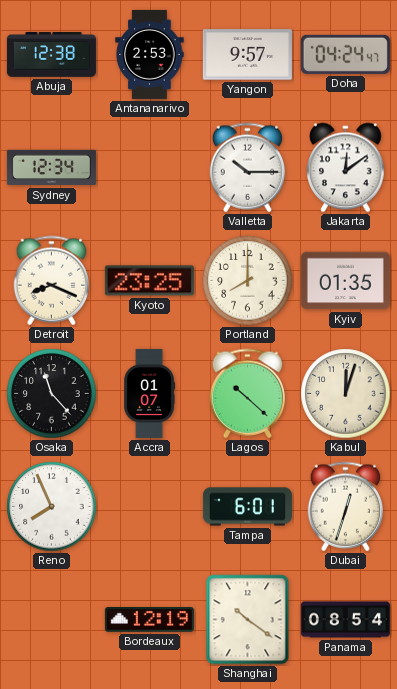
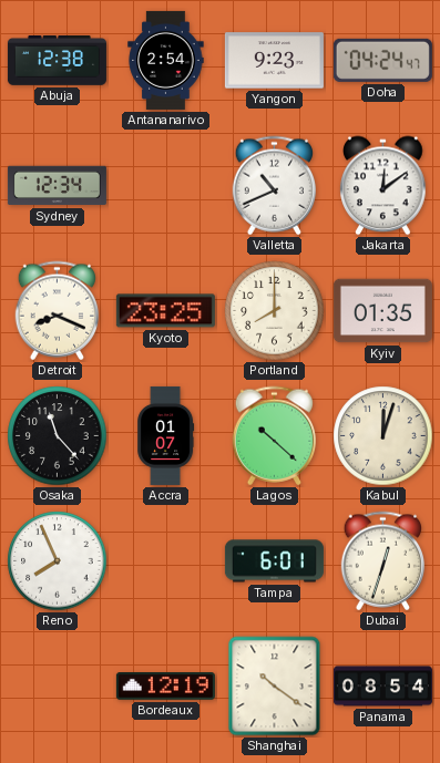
Antananarivo: 2:53 -> 2:54
Yangon: 9:57 -> 9:23
Valletta: 10:15 -> 10:41
